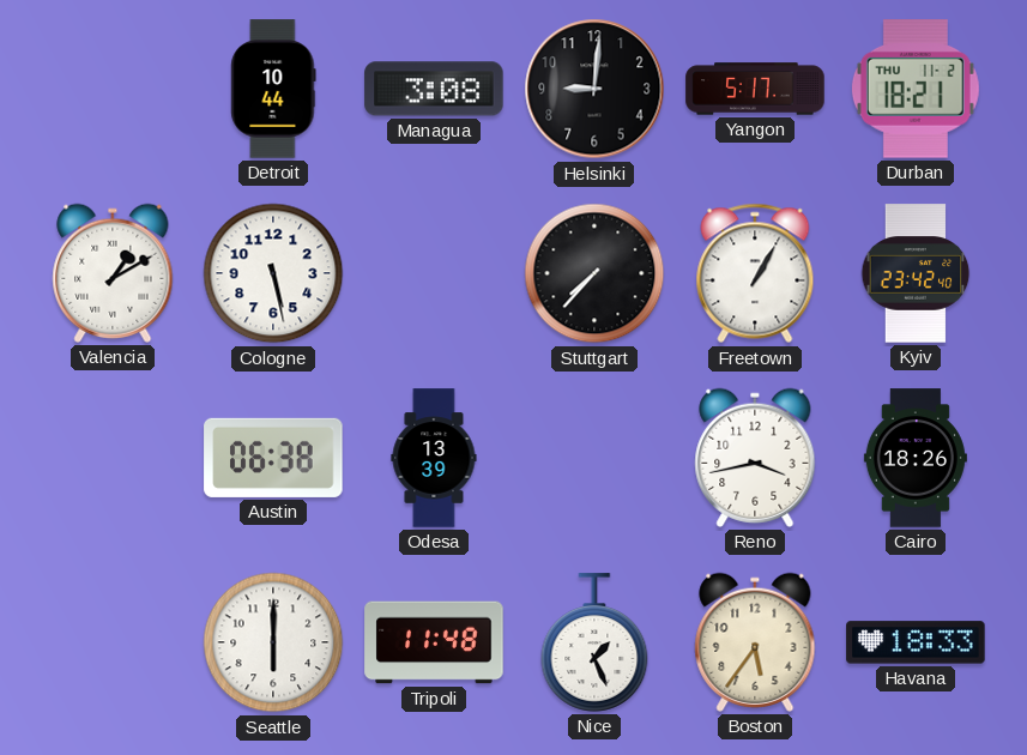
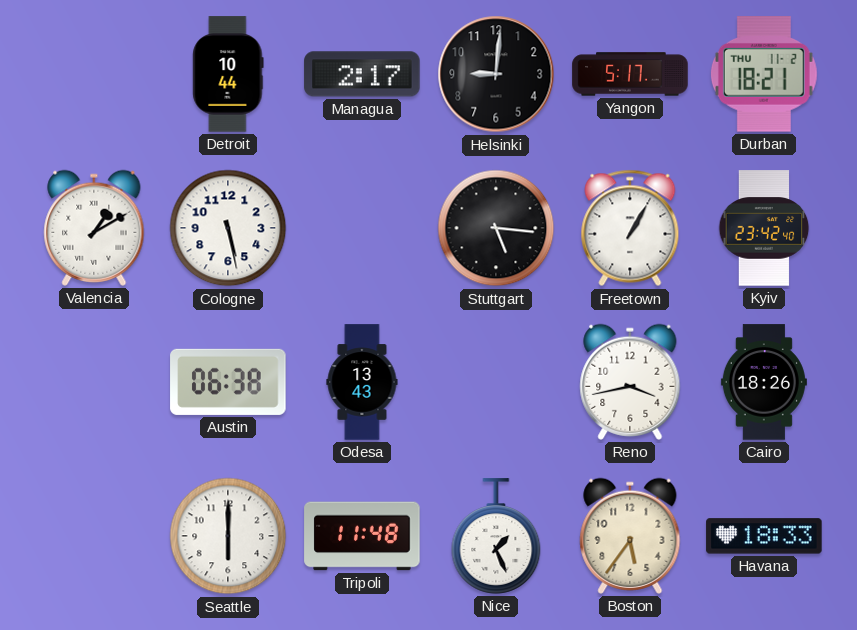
Managua: 3:08 -> 2:17
Stuttgart: 7:37 -> 5:16
Odesa: 13:39 -> 13:43
